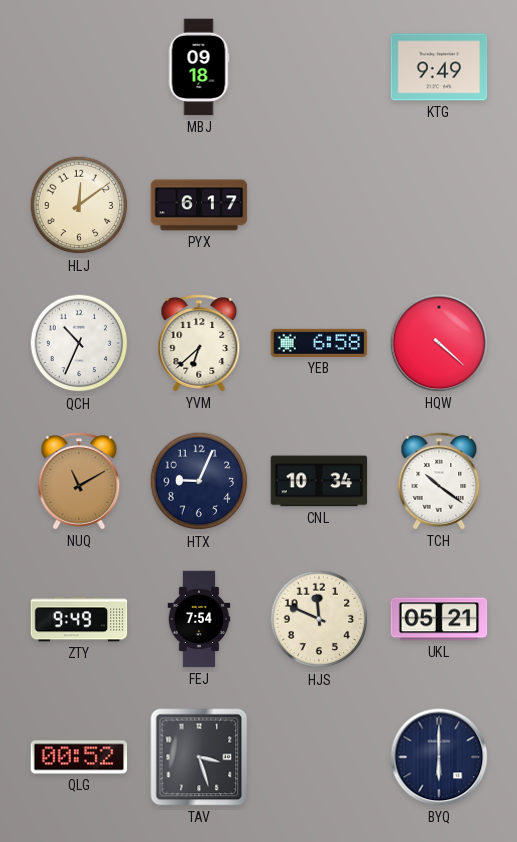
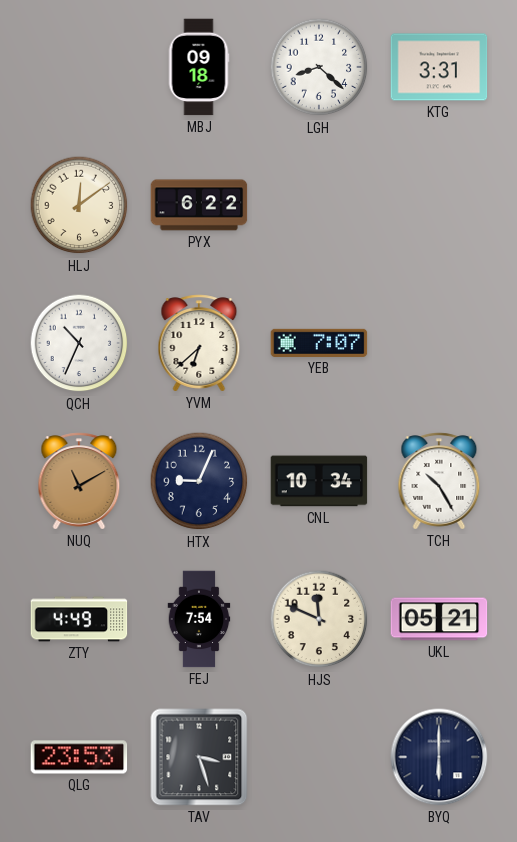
LGH: none -> 8:22
KTG: 9:49 -> 3:31
PYX: 6:17 -> 6:22
YEB: 6:58 -> 7:07
HQW: 4:22 -> none
TCH: 10:21 -> 10:25
ZTY: 9:49 -> 4:49
QLG: 00:52 -> 23:53
